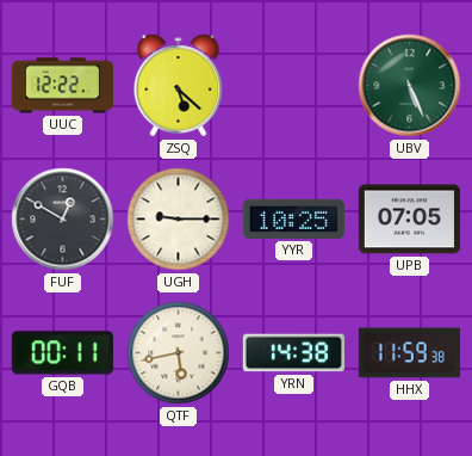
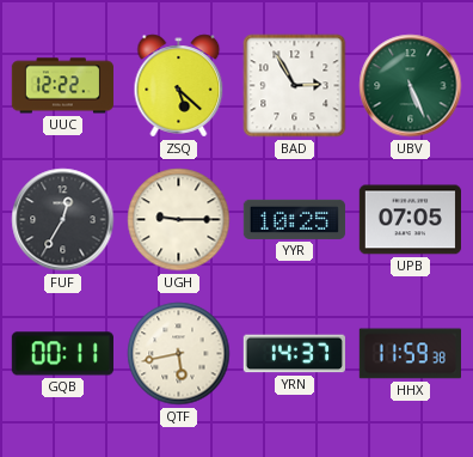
BAD: none -> 2:55
FUF: 12:50 -> 12:35
YRN: 14:38 -> 14:37
